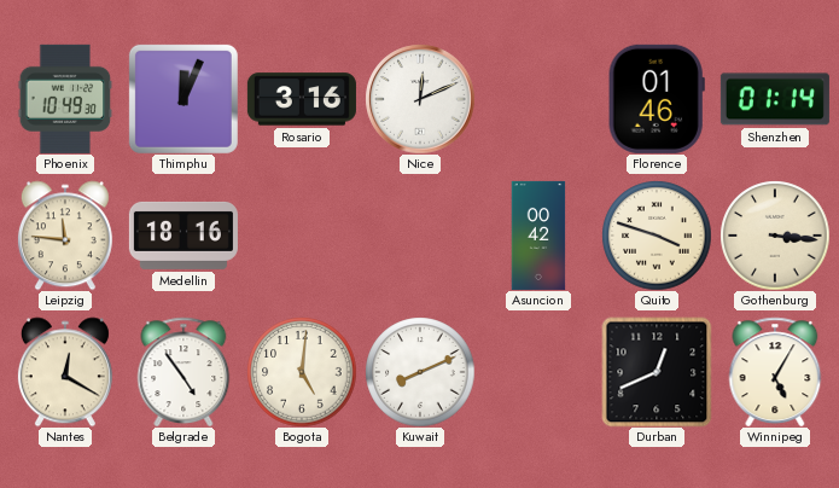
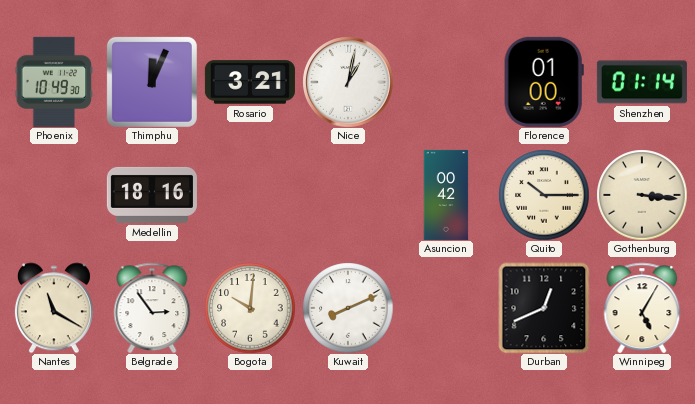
Rosario: 3:16 -> 3:21
Nice: 12:11 -> 1:02
Florence: 01:46 -> 01:00
Leipzig: 11:46 -> none
Quito: 3:48 -> 10:15
Nantes: 12:20 -> 11:20
Belgrade: 4:54 -> 2:54
Bogota: 5:01 -> 10:01
